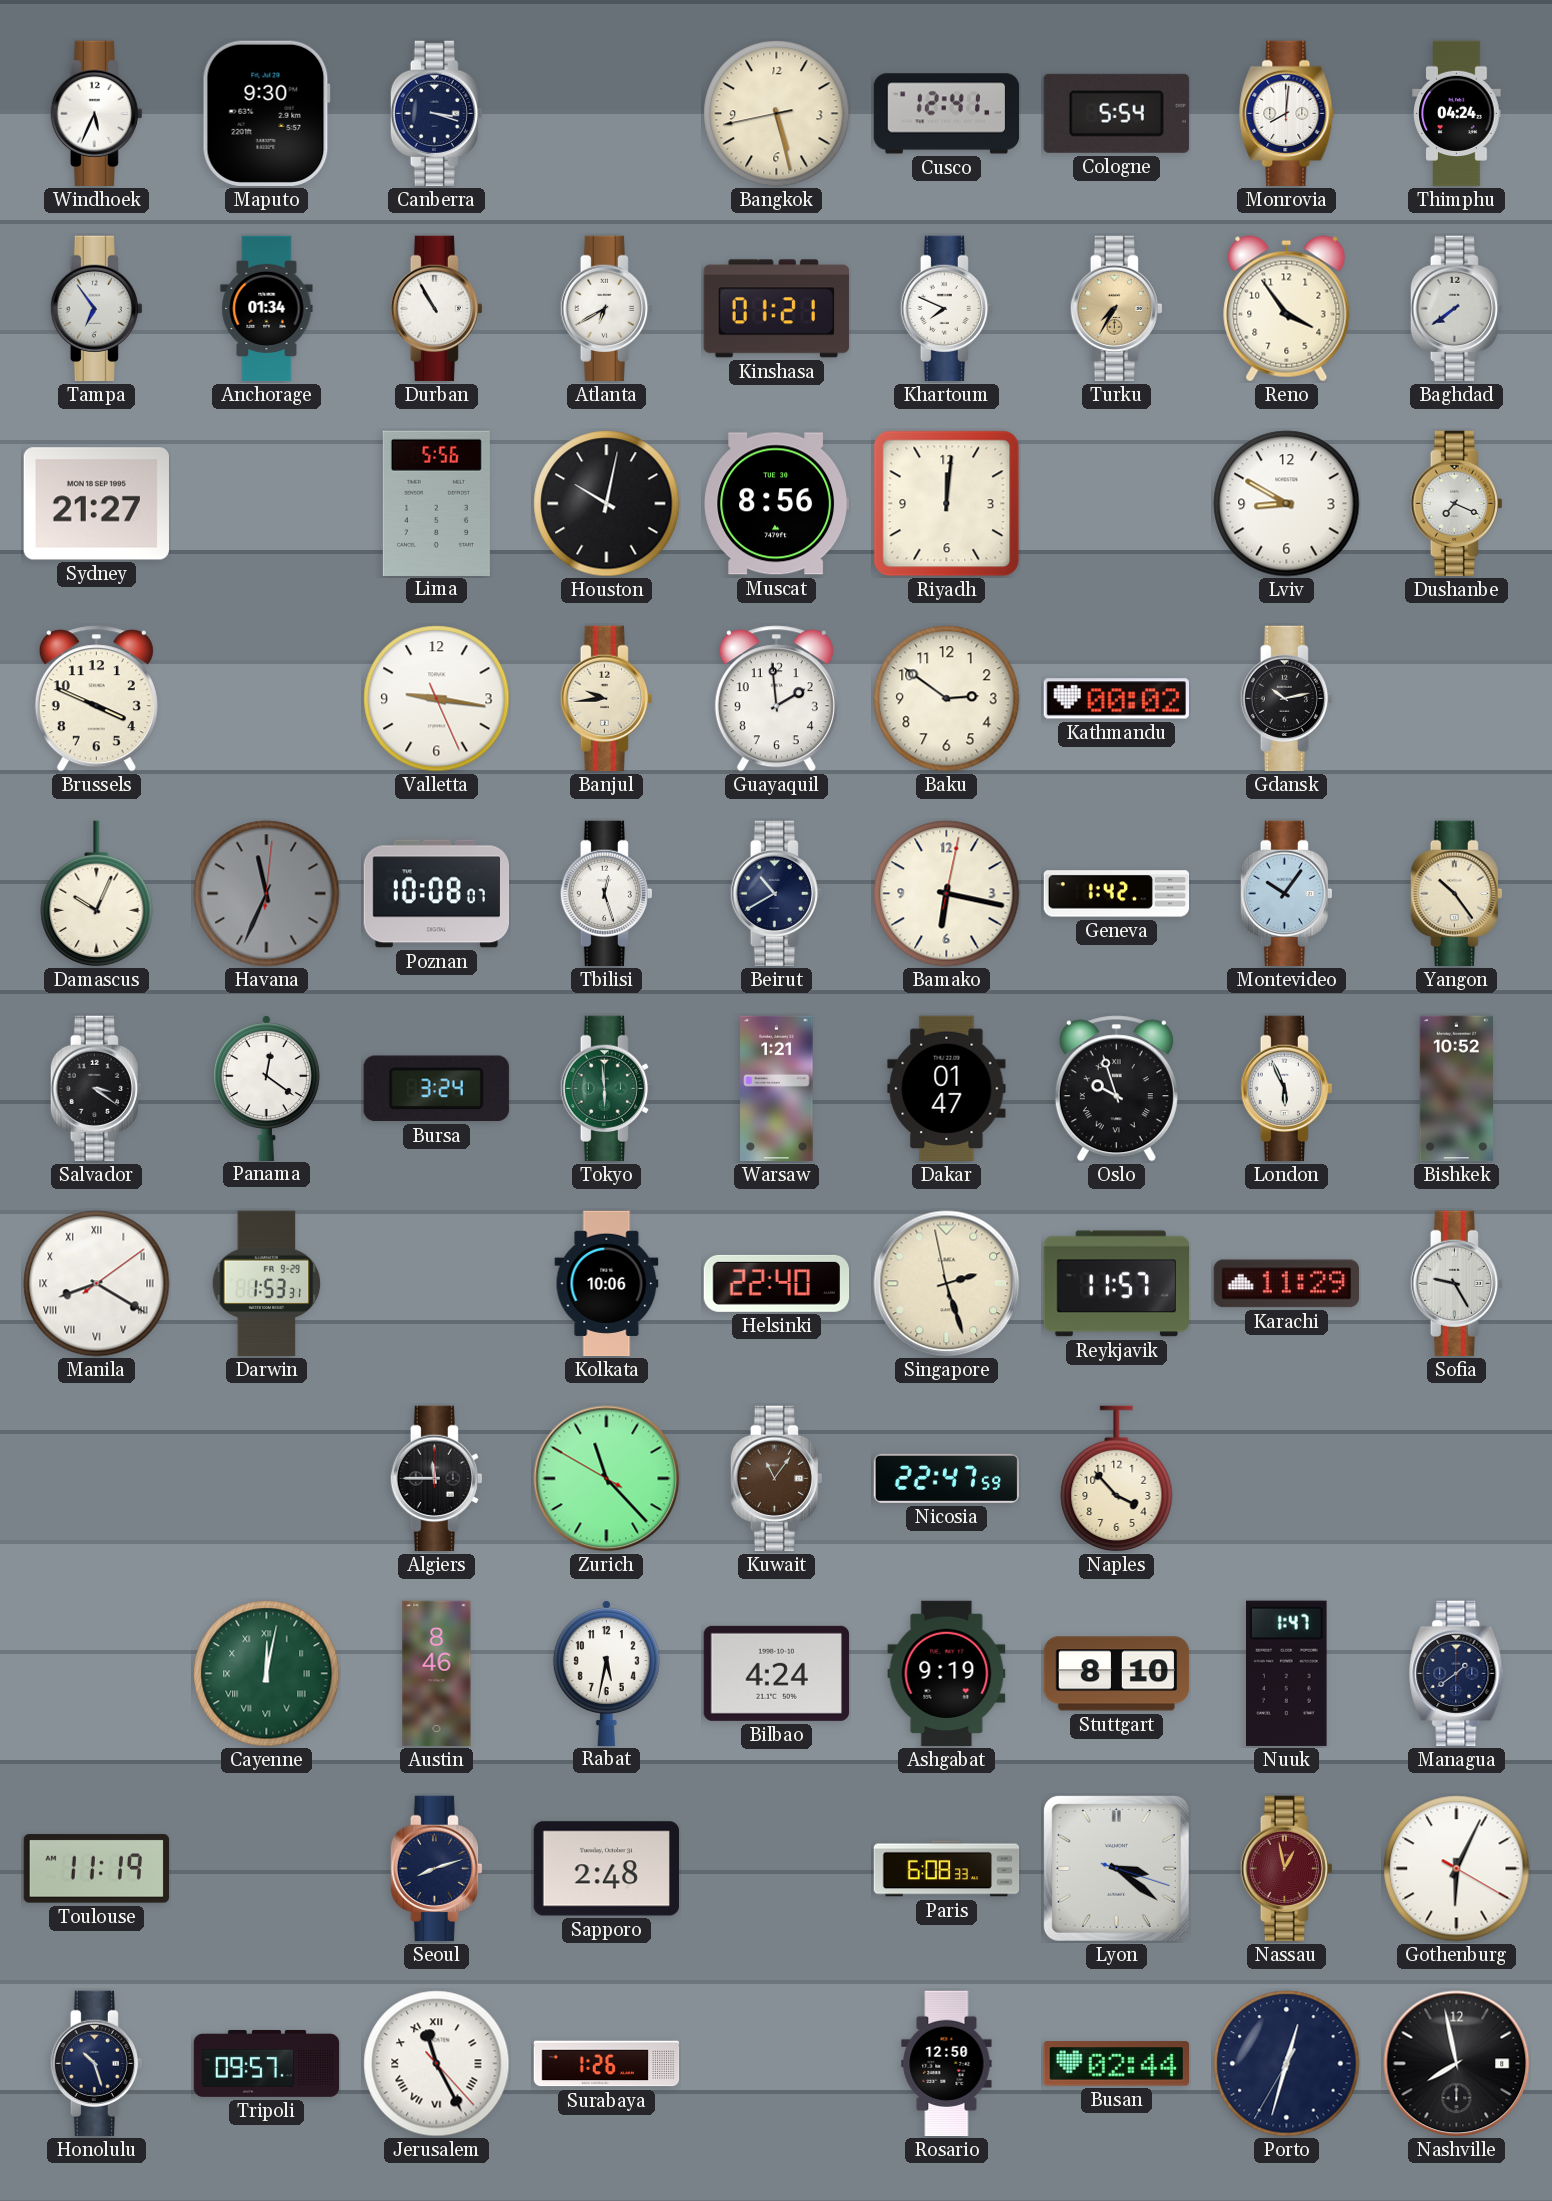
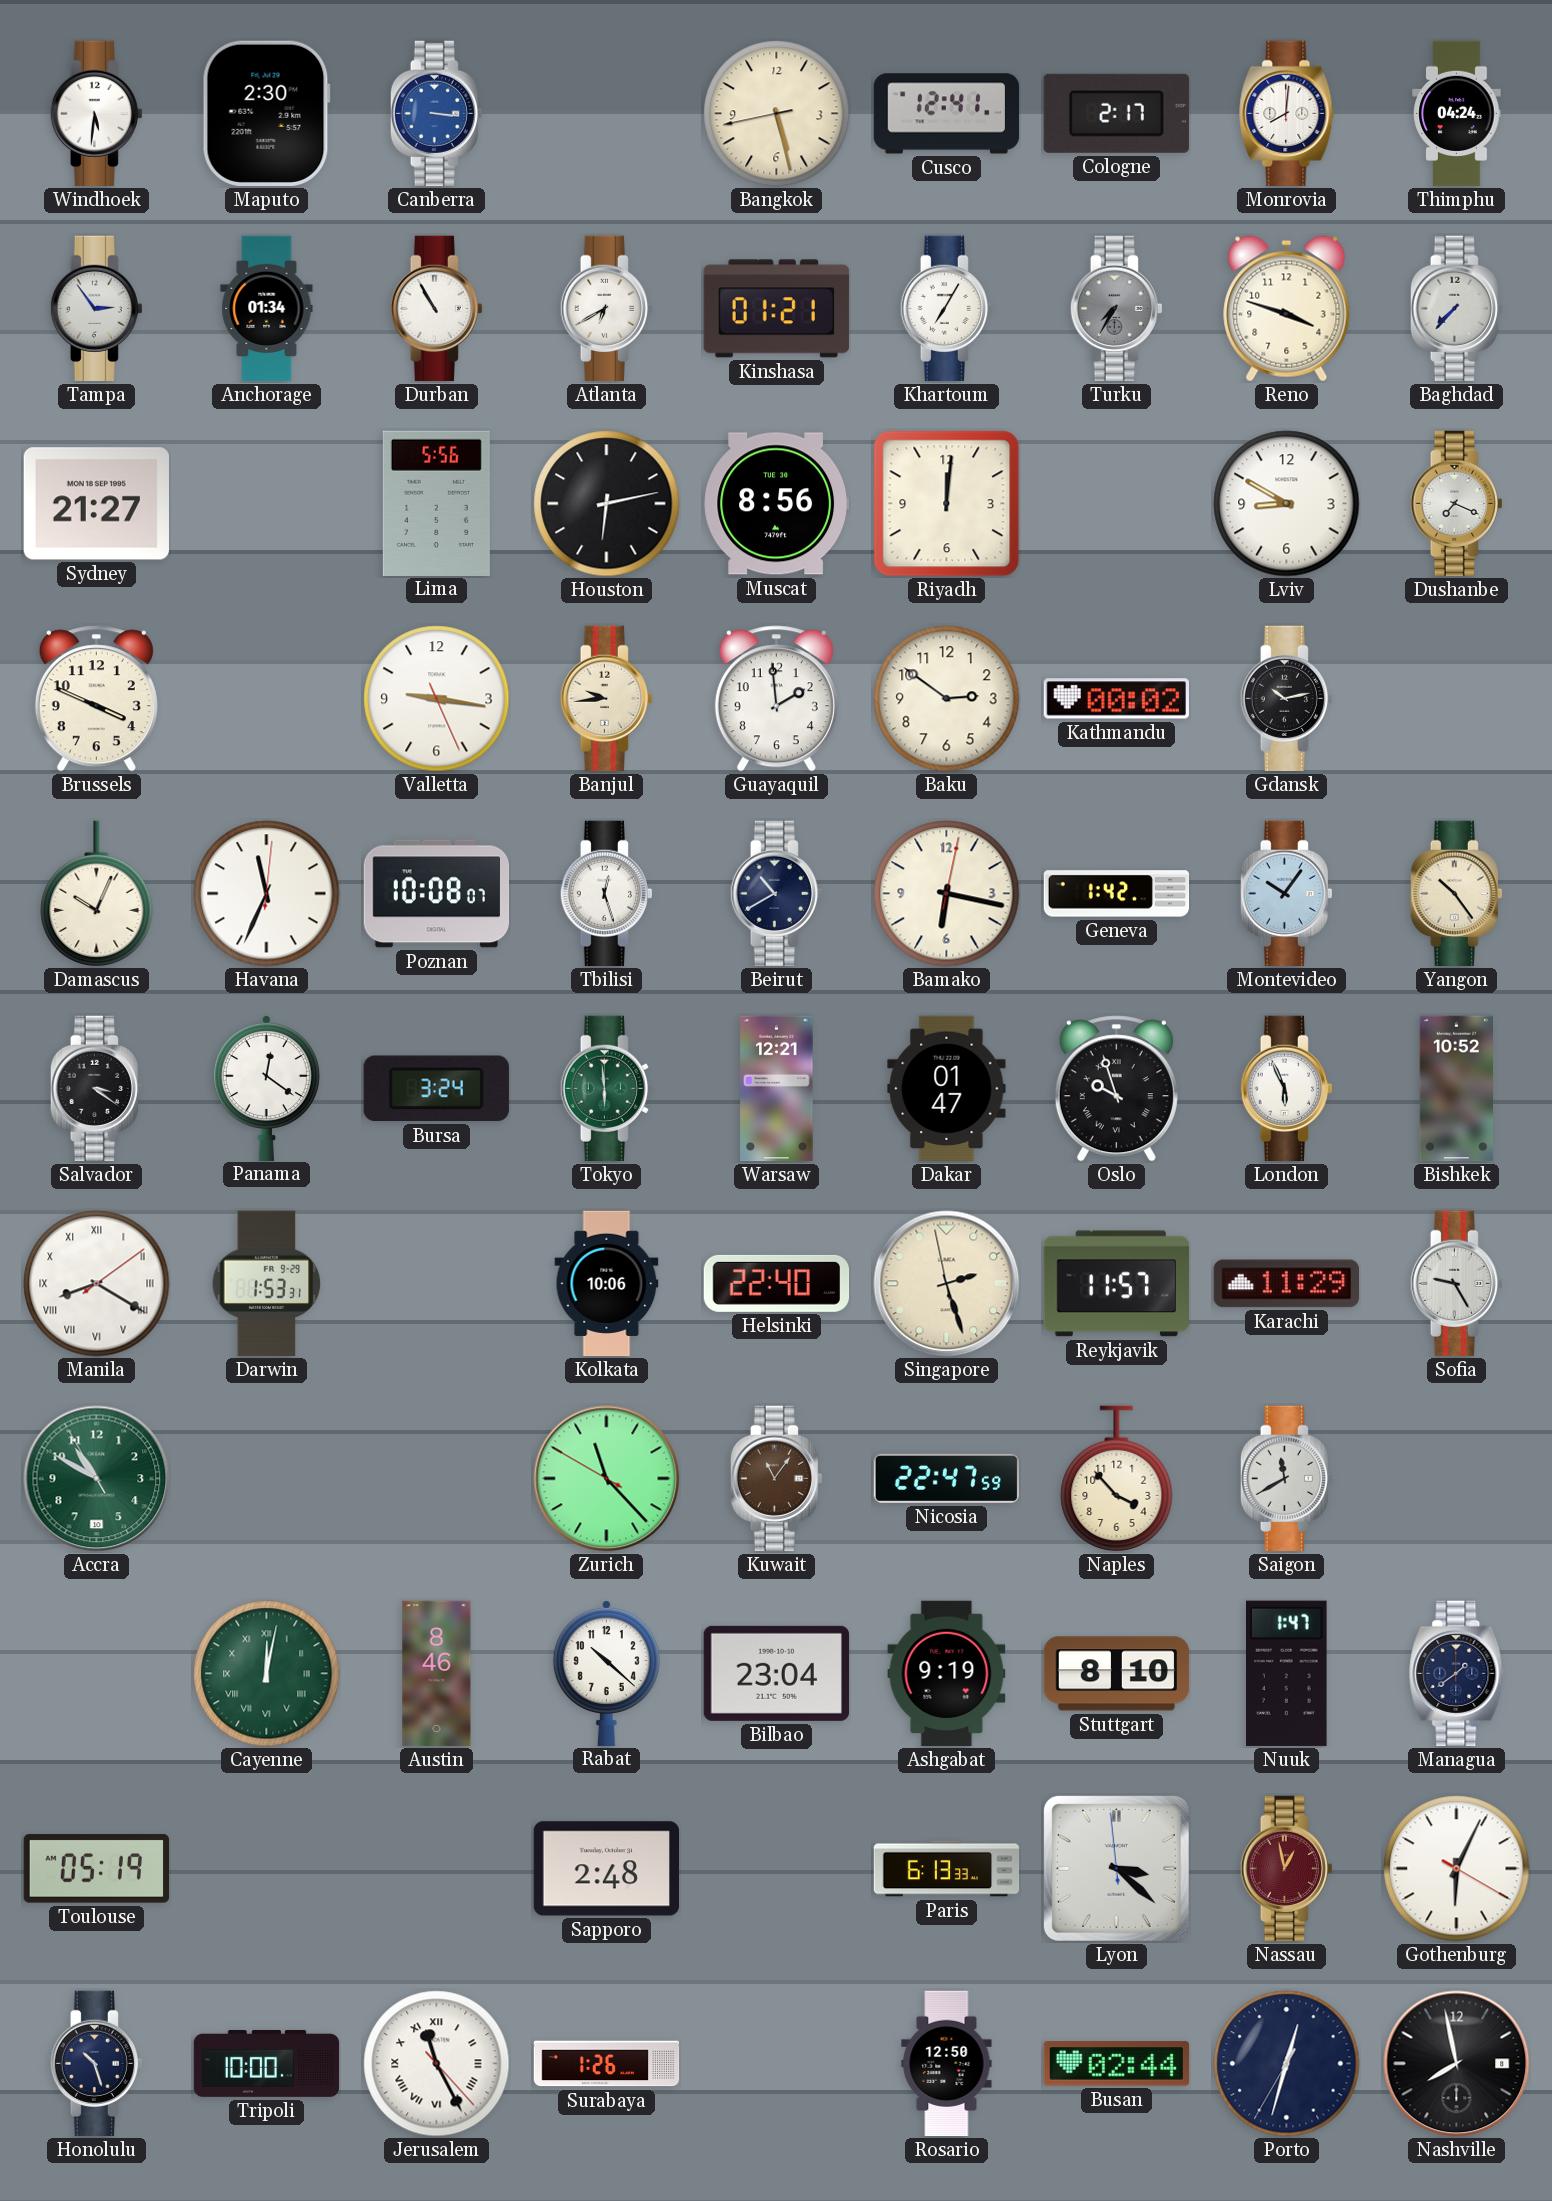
Windhoek: 5:34 -> 5:31
Maputo: 9:30 -> 2:30
Canberra: 3:18 -> 3:16
Canberra dial: navy -> blue
Cologne: 5:54 -> 2:17
Tampa: 6:54 -> 2:54
Khartoum: 7:49 -> 7:05
Turku dial: champagne -> grey
Reno: 3:54 -> 3:48
Baghdad: 7:39 -> 7:37
Houston: 10:02 -> 6:13
Havana dial: grey -> white
Warsaw: 1:21 -> 12:21
Accra: none -> 10:49
Algiers: 11:45 -> none
Saigon: none -> 11:40
Rabat: 5:32 -> 10:22
Bilbao: 4:24 -> 23:04
Toulouse: 11:19 -> 05:19
Seoul: 8:12 -> none
Paris: 6:08 -> 6:13
Lyon: 3:21:18 -> 3:21:59
Tripoli: 09:57 -> 10:00
